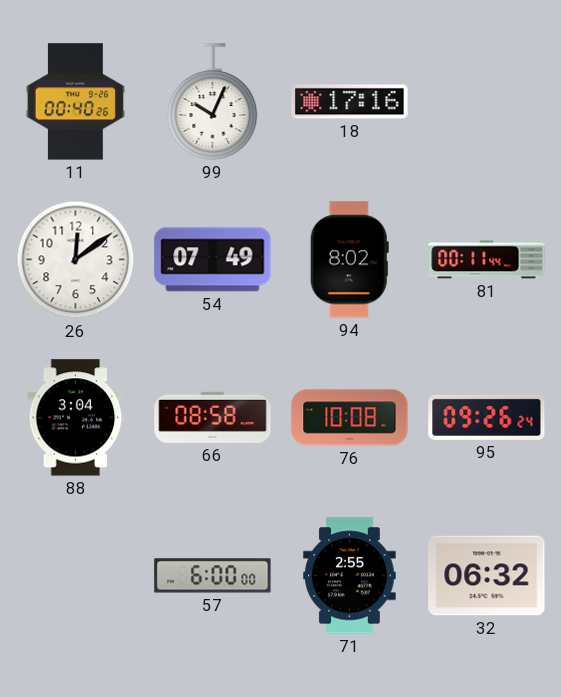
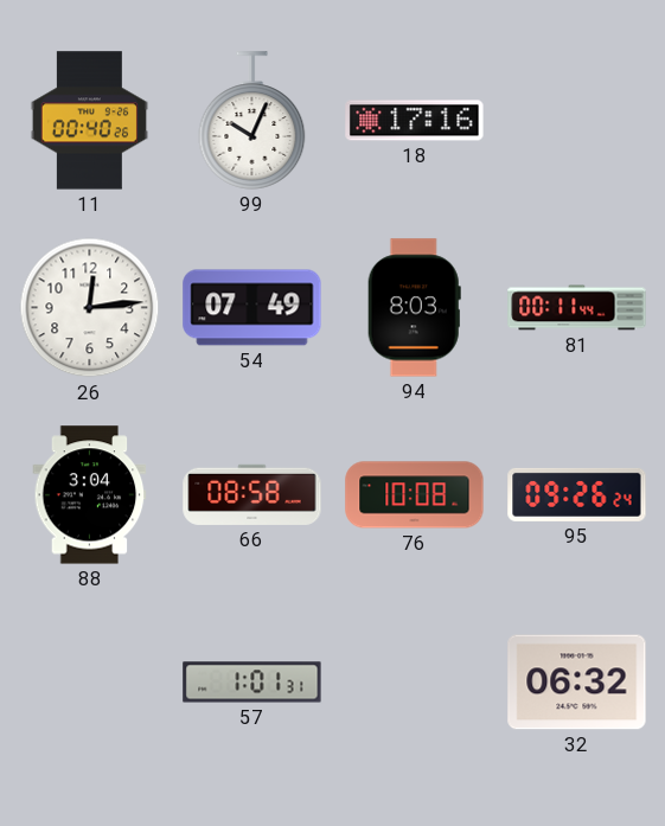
26: 12:09 -> 12:14
94: 8:02 -> 8:03
57: 6:00 -> 1:01
71: 2:55 -> none
